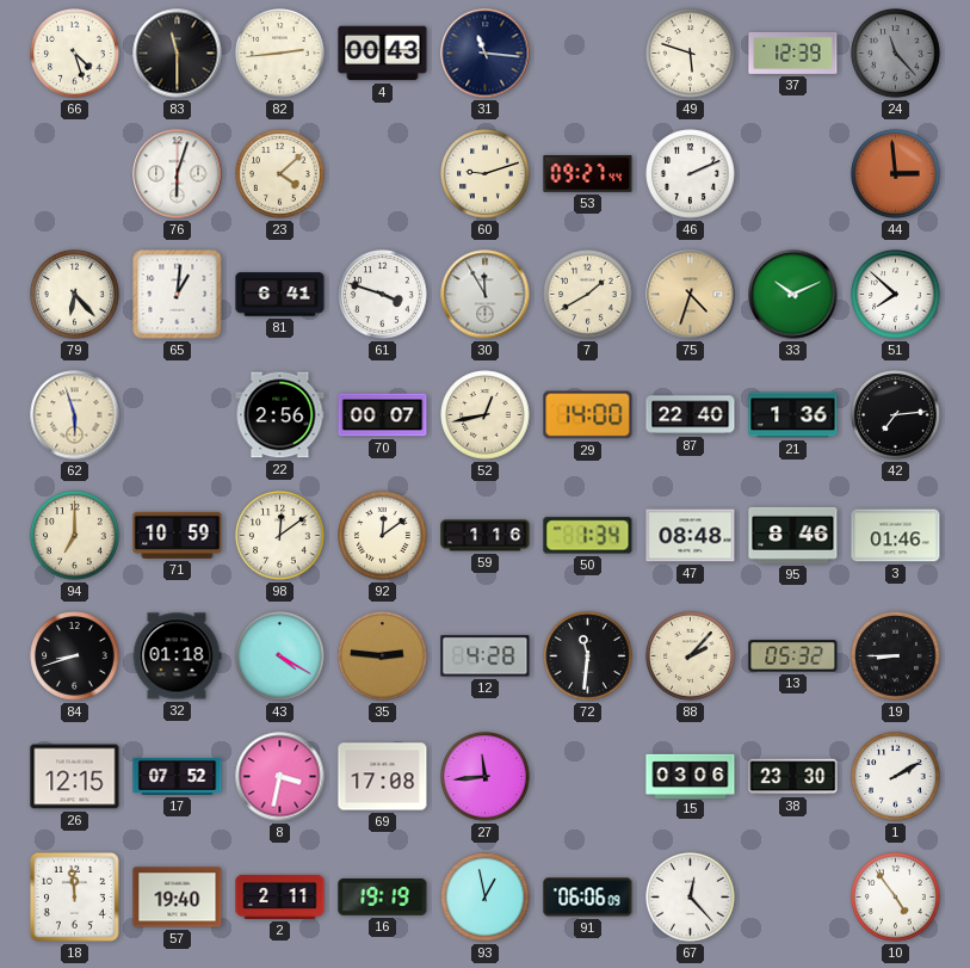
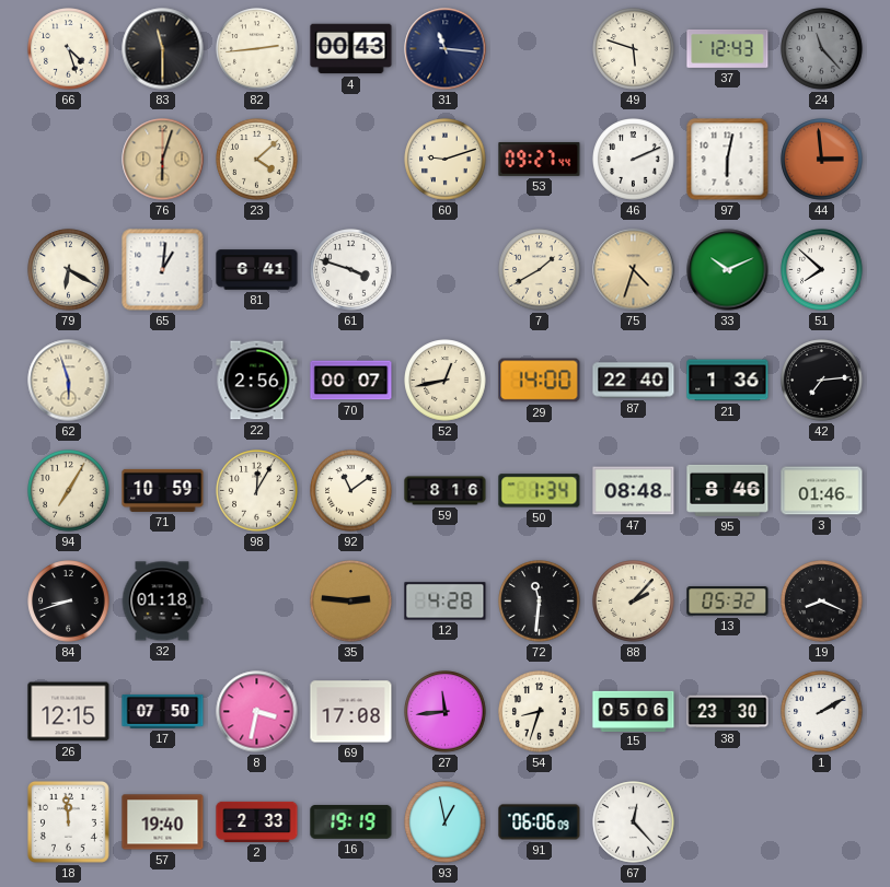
37: 12:39 -> 12:43
76 dial: white -> champagne
97: none -> 6:02
79: 6:23 -> 6:20
30: 11:55 -> none
94: 7:00 -> 7:05
98: 12:09 -> 12:05
92: 12:09 -> 11:09
59: 1:16 -> 8:16
43: 4:20 -> none
19: 8:45 -> 8:19
17: 07:52 -> 07:50
54: none -> 8:33
15: 03:06 -> 05:06
2: 2:11 -> 2:33
10: 4:54 -> none
